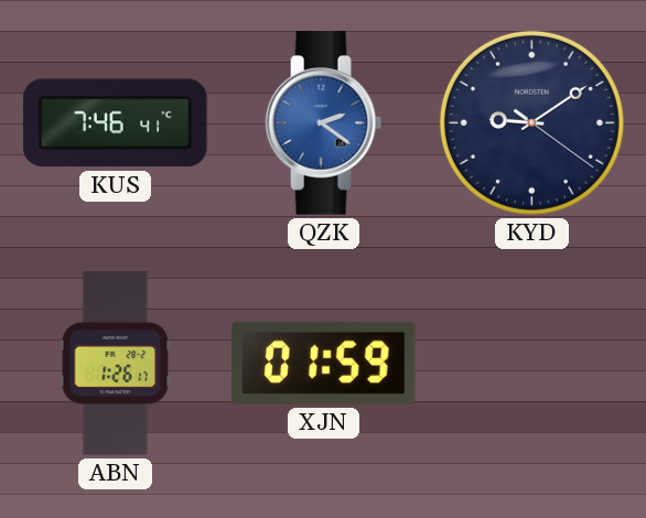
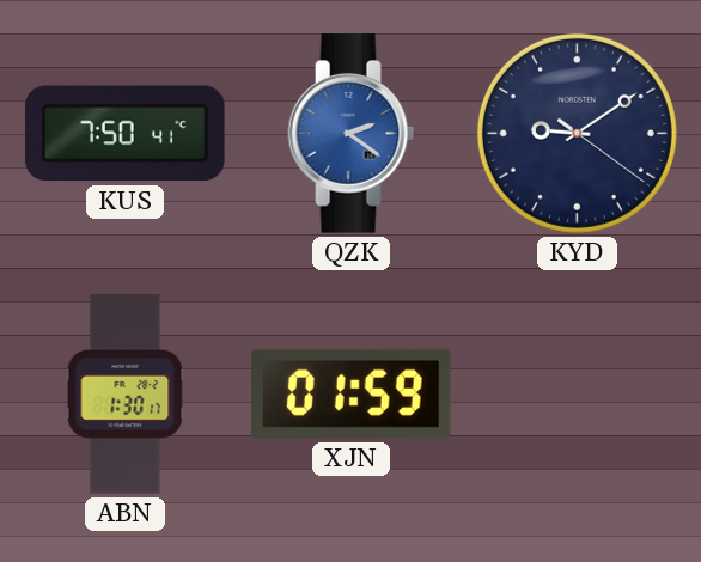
KUS: 7:46 -> 7:50
ABN: 1:26 -> 1:30
